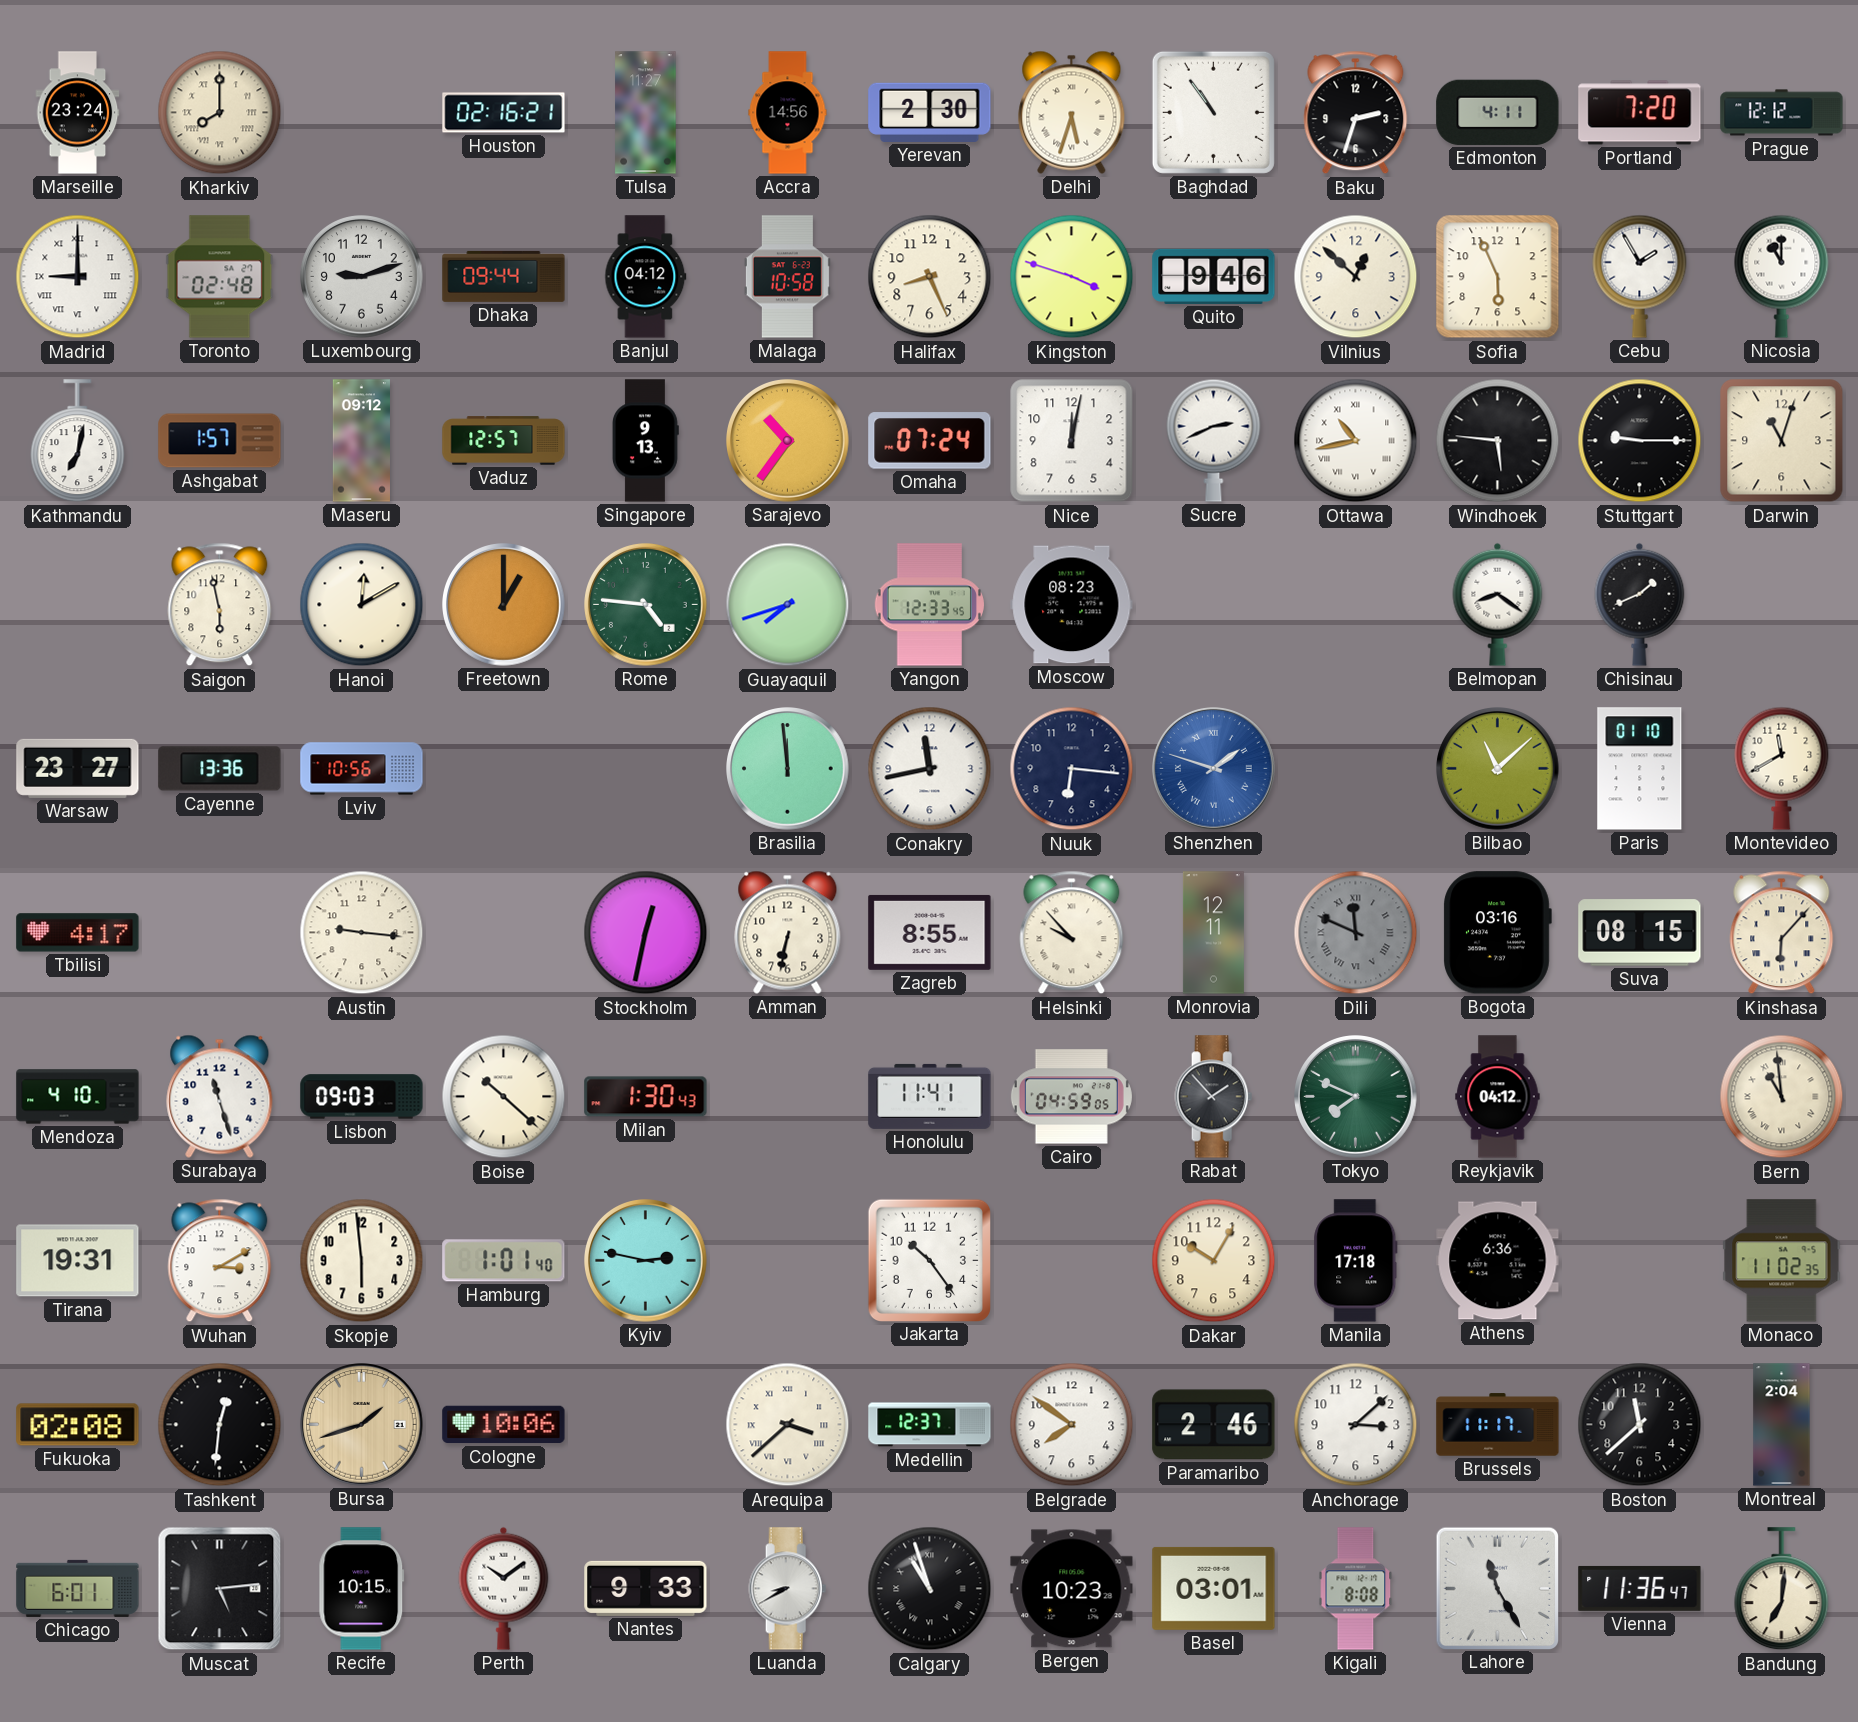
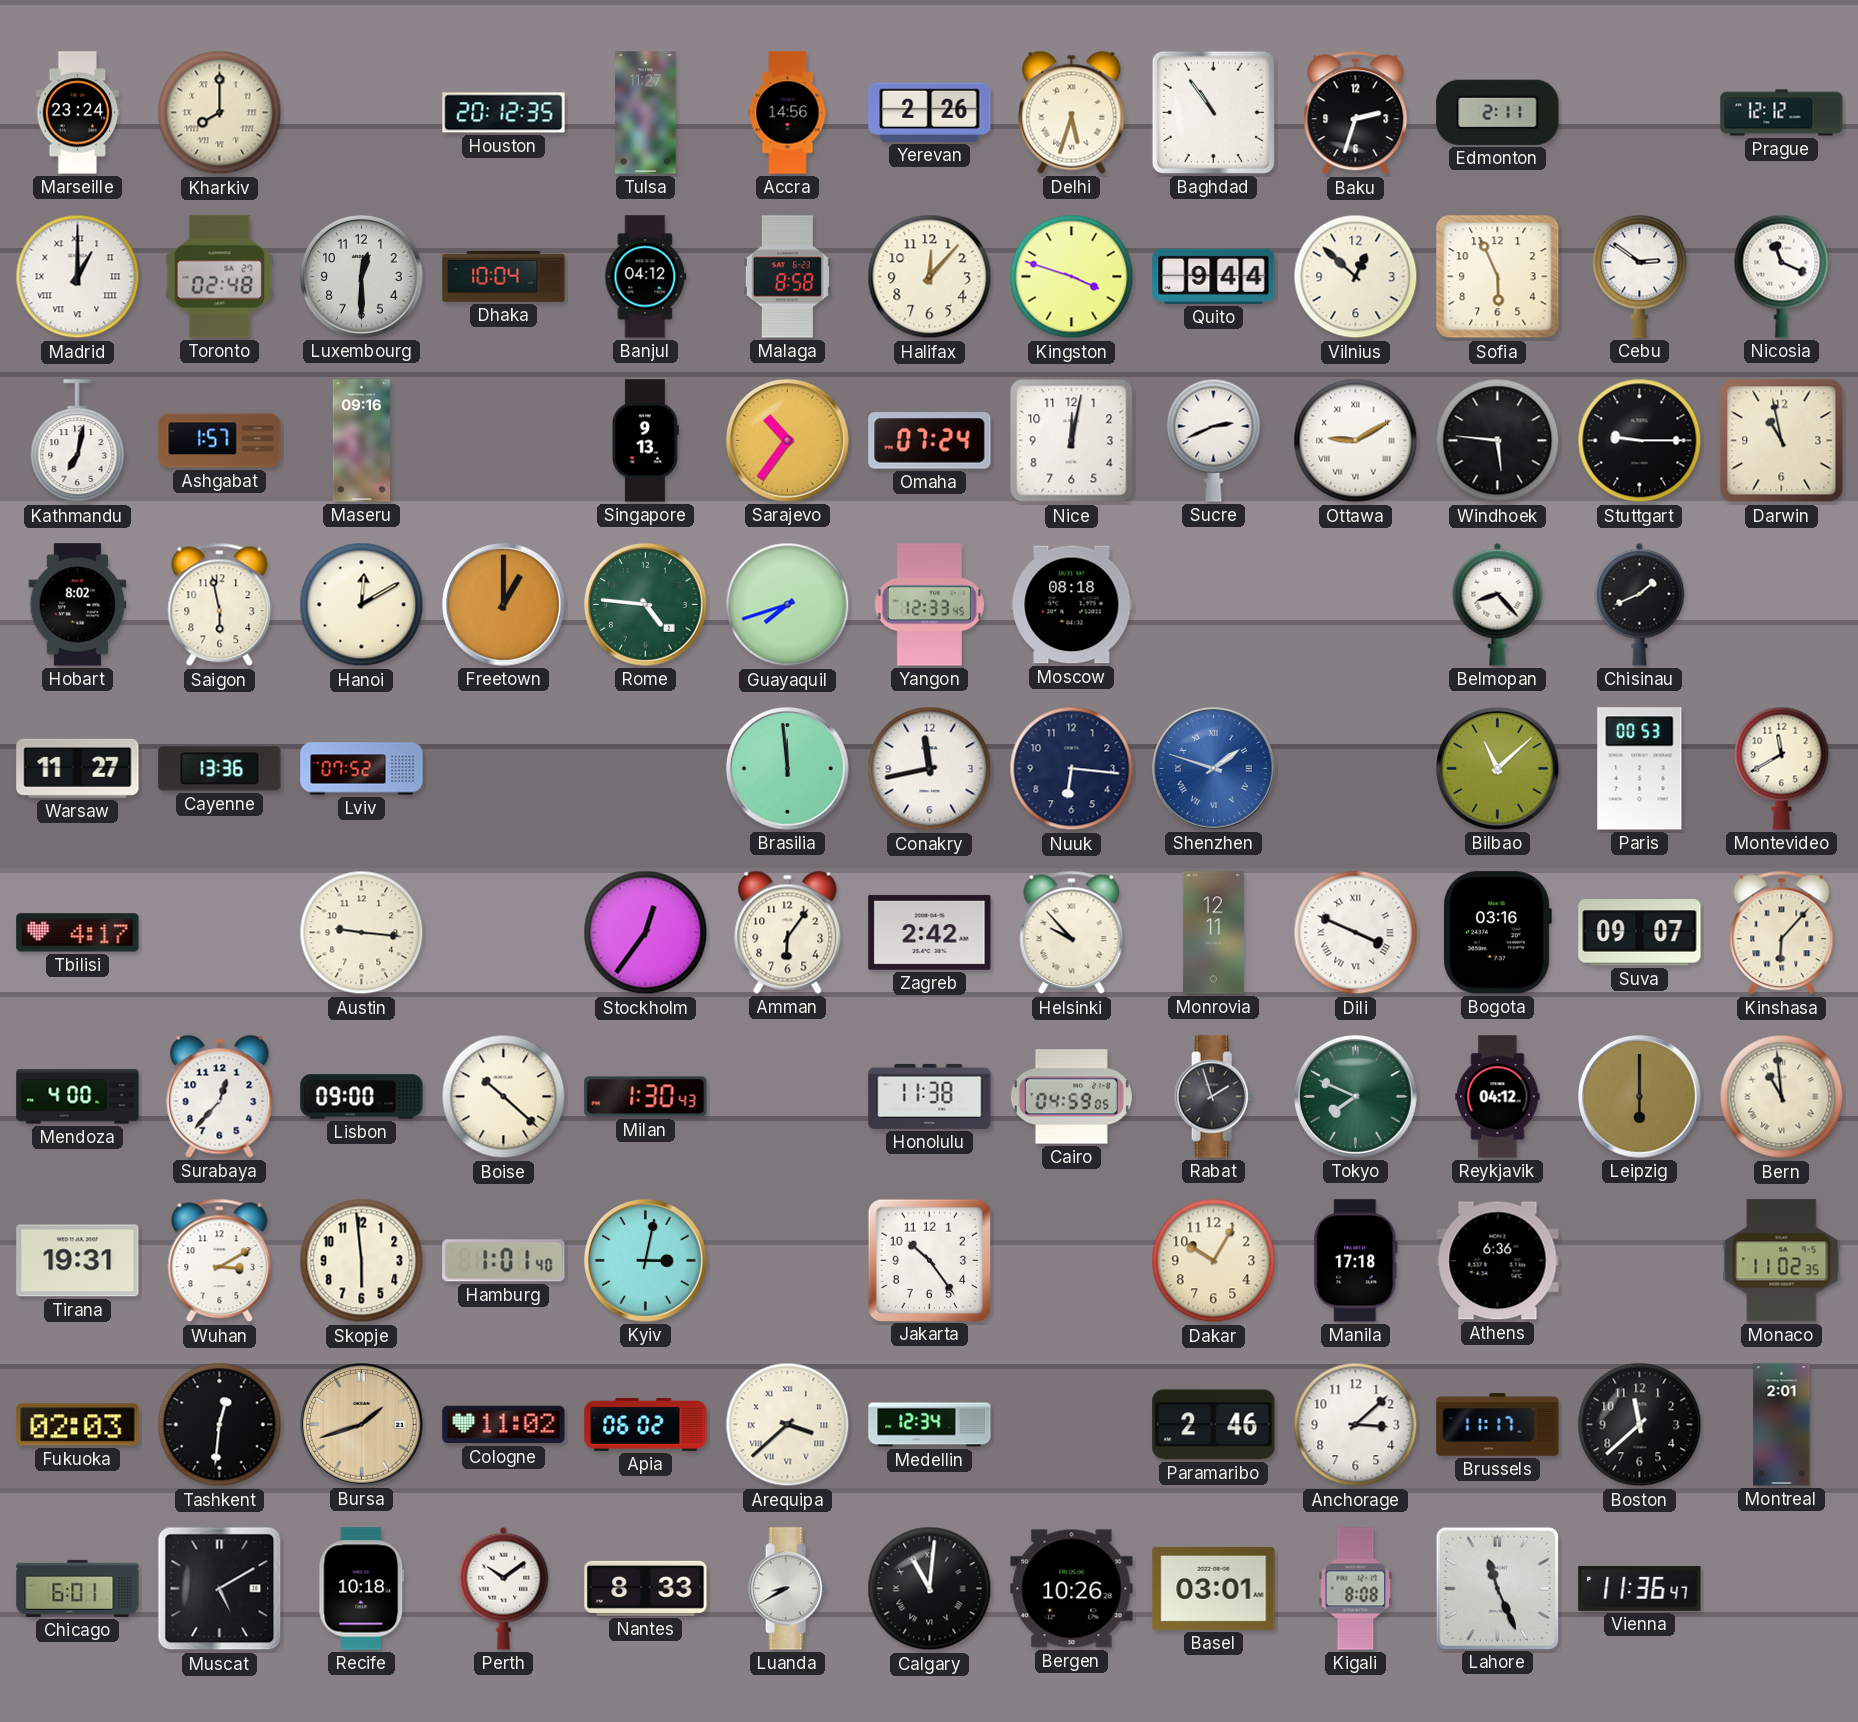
Houston: 02:16 -> 20:12
Yerevan: 2:30 -> 2:26
Edmonton: 4:11 -> 2:11
Portland: 7:20 -> none
Madrid: 9:00 -> 1:00
Luxembourg: 9:12 -> 12:30
Dhaka: 09:44 -> 10:04
Malaga: 10:58 -> 8:58
Halifax: 8:26 -> 12:07
Quito: 9:46 -> 9:44
Cebu: 1:55 -> 2:51
Nicosia: 11:00 -> 11:19
Maseru: 09:12 -> 09:16
Vaduz: 12:57 -> none
Ottawa: 10:43 -> 9:10
Darwin: 11:03 -> 10:58
Hobart: none -> 8:02
Moscow: 08:23 -> 08:18
Belmopan: 8:21 -> 8:23
Warsaw: 23:27 -> 11:27
Lviv: 10:56 -> 07:52
Paris: 01:10 -> 00:53
Stockholm: 12:32 -> 12:36
Amman: 6:32 -> 6:06
Zagreb: 8:55 -> 2:42
Dili: 11:49 -> 3:49
Dili dial: grey -> white
Suva: 08:15 -> 09:07
Mendoza: 4:10 -> 4:00
Surabaya: 11:27 -> 12:37
Lisbon: 09:03 -> 09:00
Honolulu: 11:41 -> 11:38
Rabat: 1:53 -> 1:57
Leipzig: none -> 6:00
Kyiv: 2:47 -> 3:02
Fukuoka: 02:08 -> 02:03
Cologne: 10:06 -> 11:02
Apia: none -> 06:02
Medellin: 12:37 -> 12:34
Belgrade: 7:51 -> none
Montreal: 2:04 -> 2:01
Muscat: 5:14 -> 5:10
Recife: 10:15 -> 10:18
Nantes: 9:33 -> 8:33
Calgary: 10:57 -> 11:01
Bergen: 10:23 -> 10:26
Lahore: 11:25 -> 11:26
Bandung: 7:01 -> none
